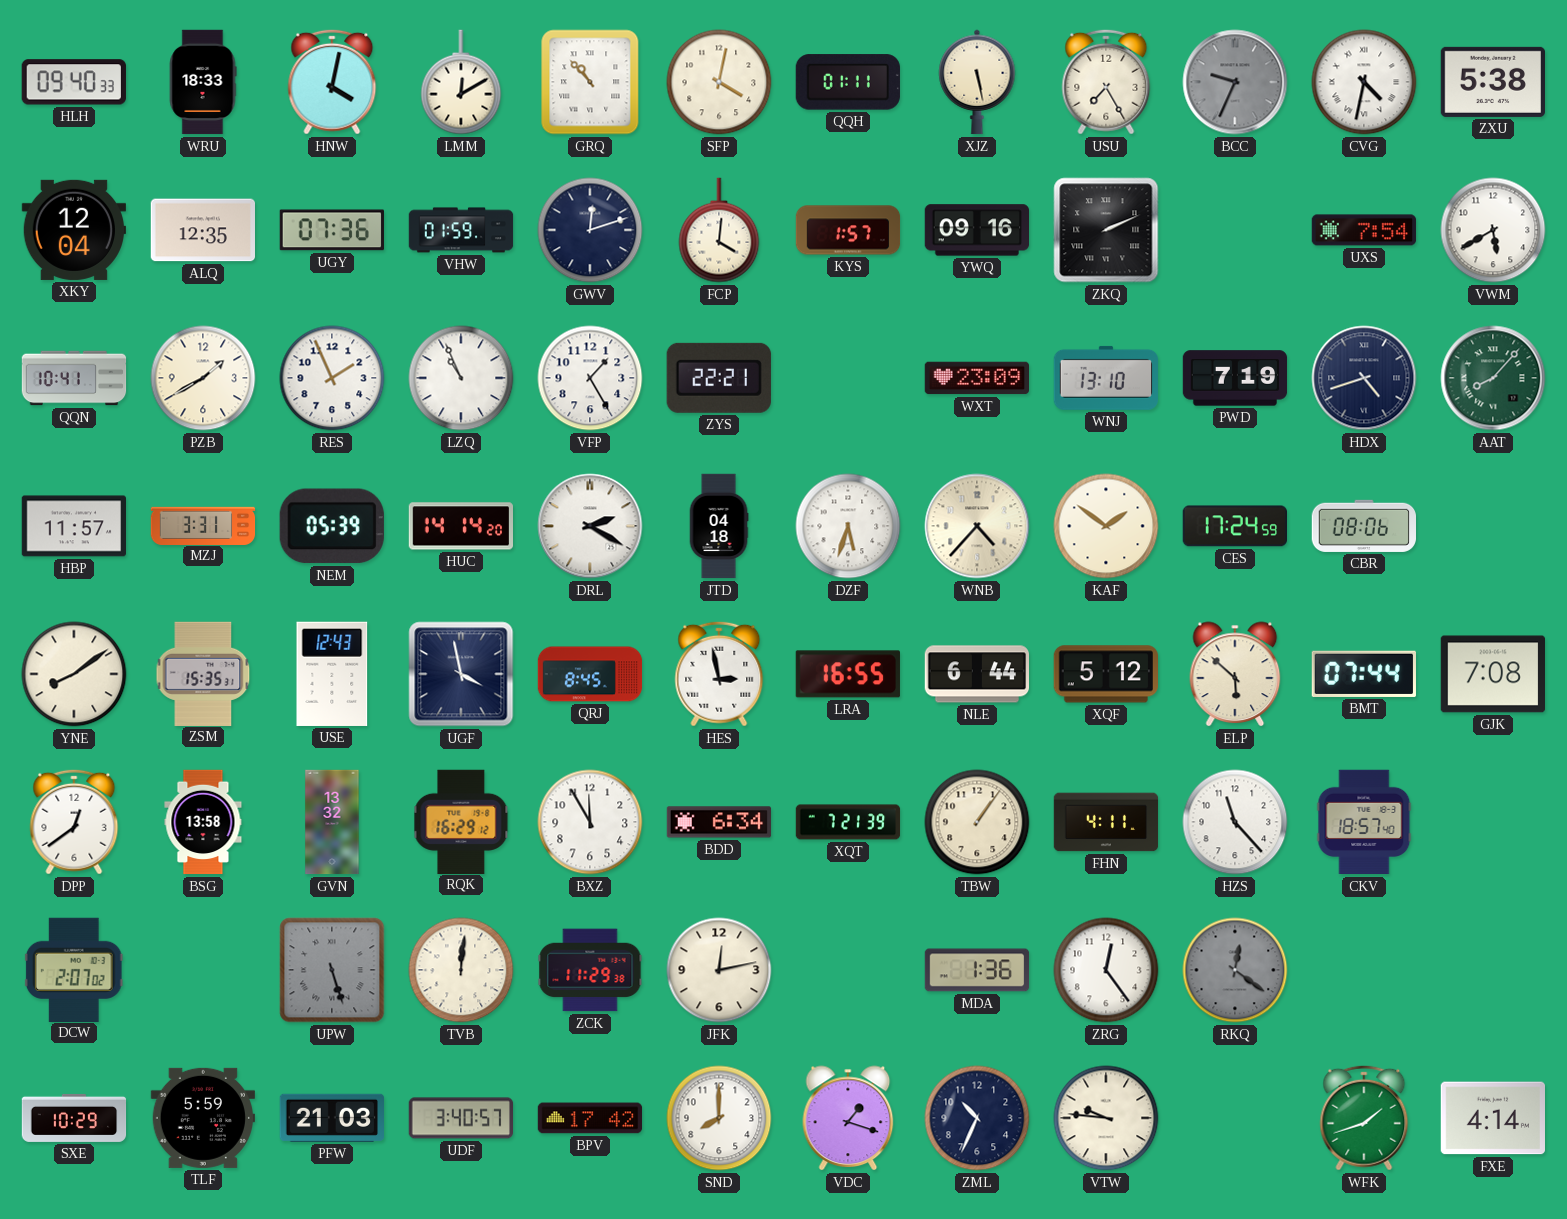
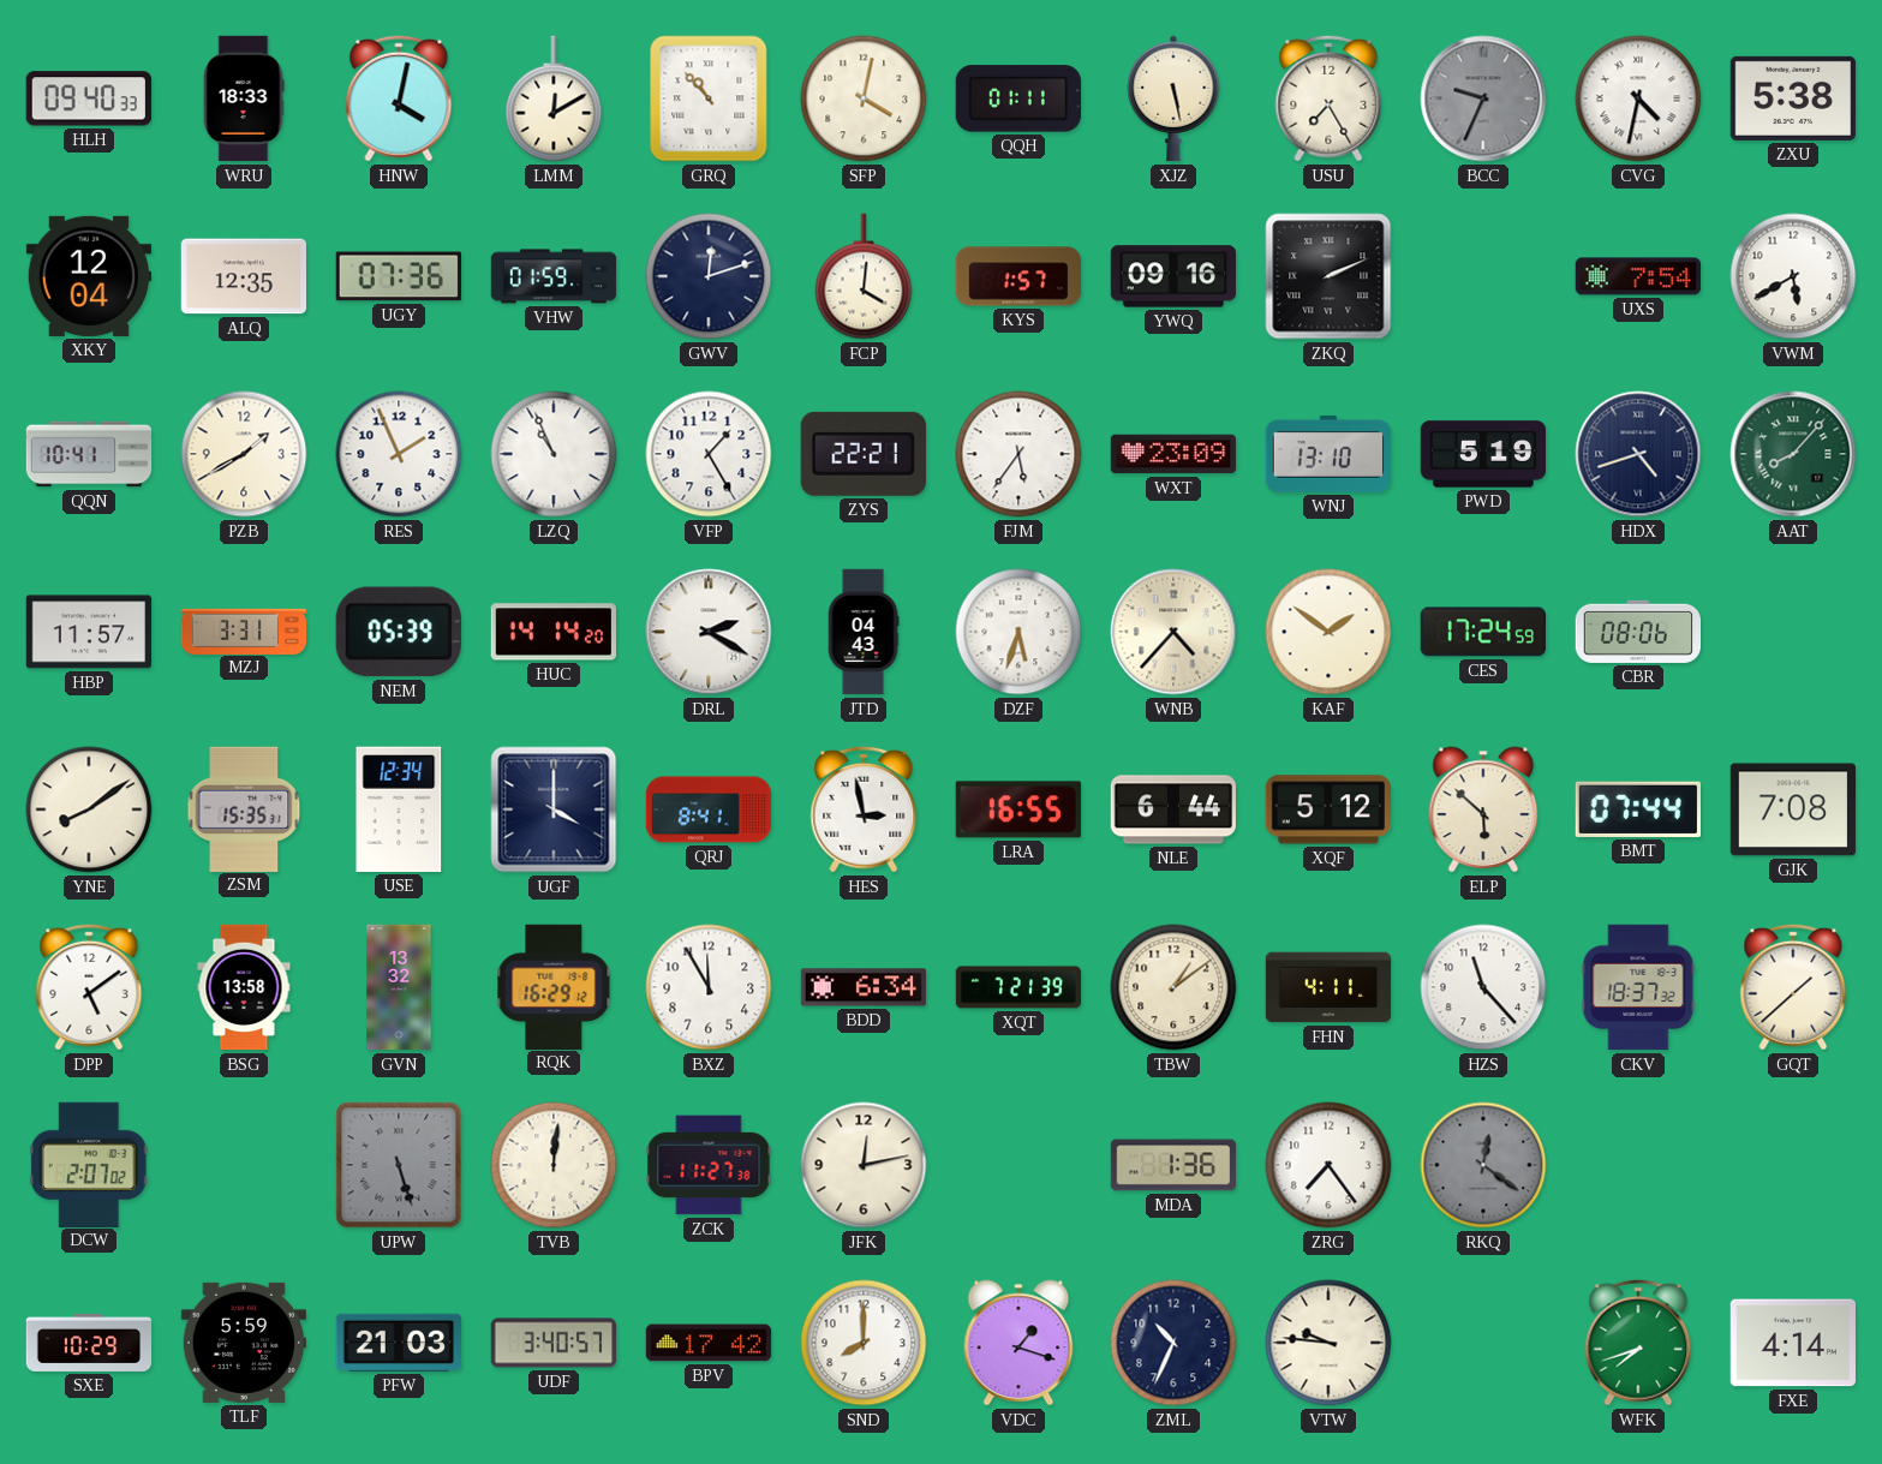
FJM: none -> 5:36
PWD: 7:19 -> 5:19
JTD: 04:18 -> 04:43
USE: 12:43 -> 12:34
UGF: 3:58 -> 4:00
QRJ: 8:45 -> 8:41
DPP: 12:39 -> 5:09
TBW: 1:06 -> 1:09
CKV: 18:57 -> 18:37
GQT: none -> 1:38
ZCK: 11:29 -> 11:27
ZRG: 12:24 -> 7:24
WFK: 1:42 -> 7:42
